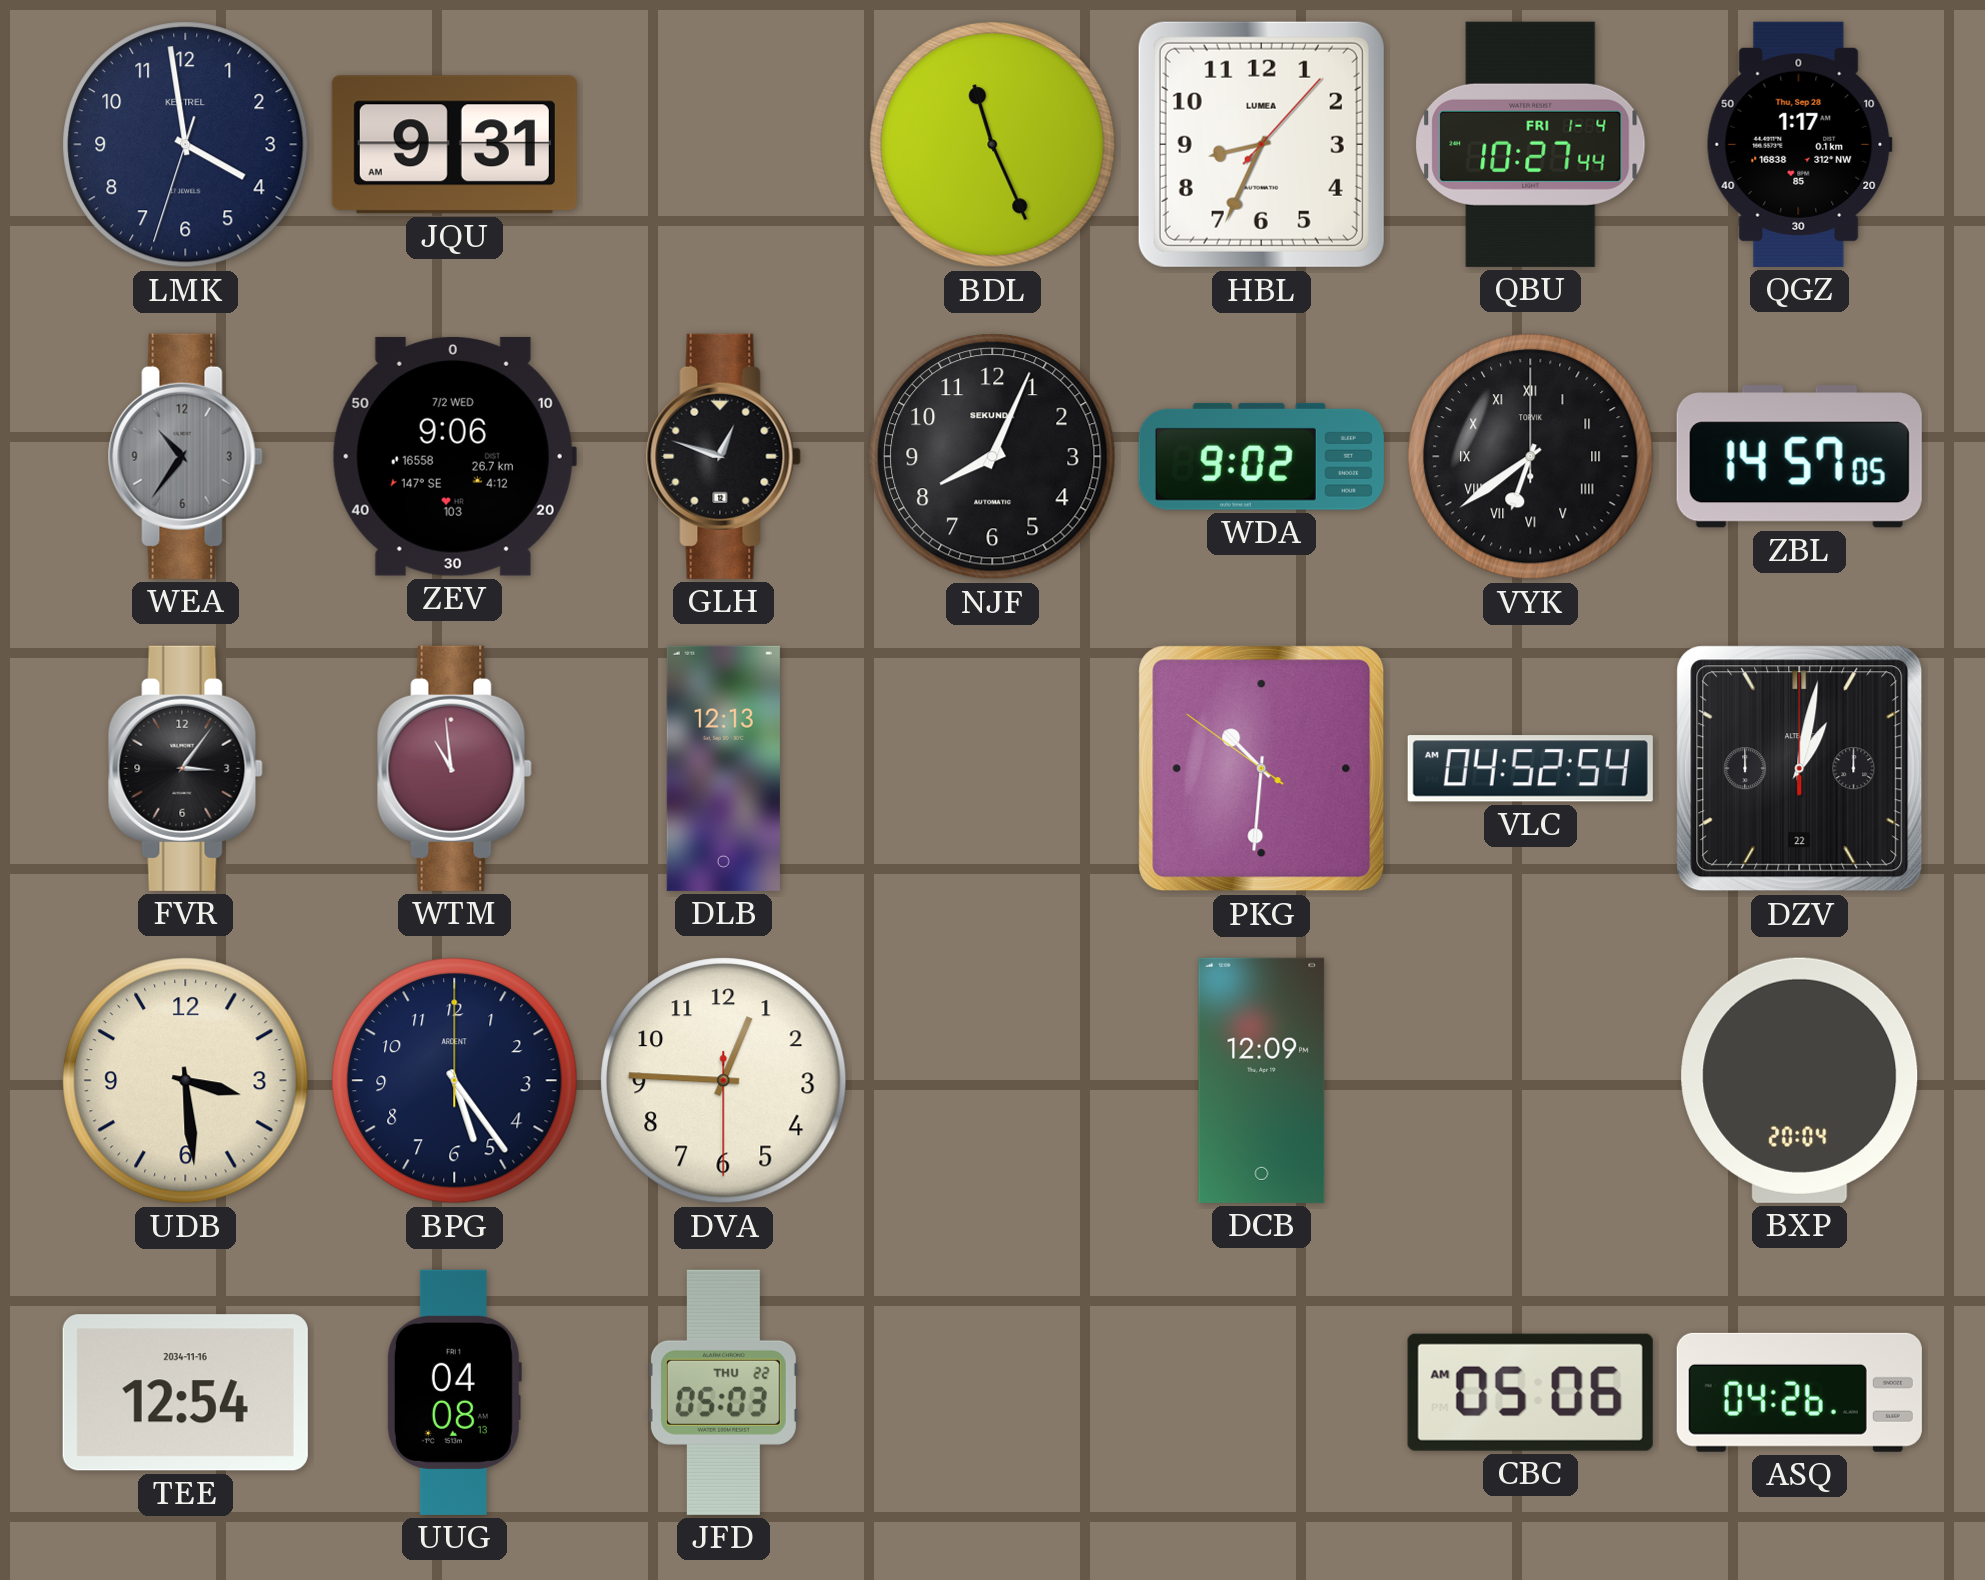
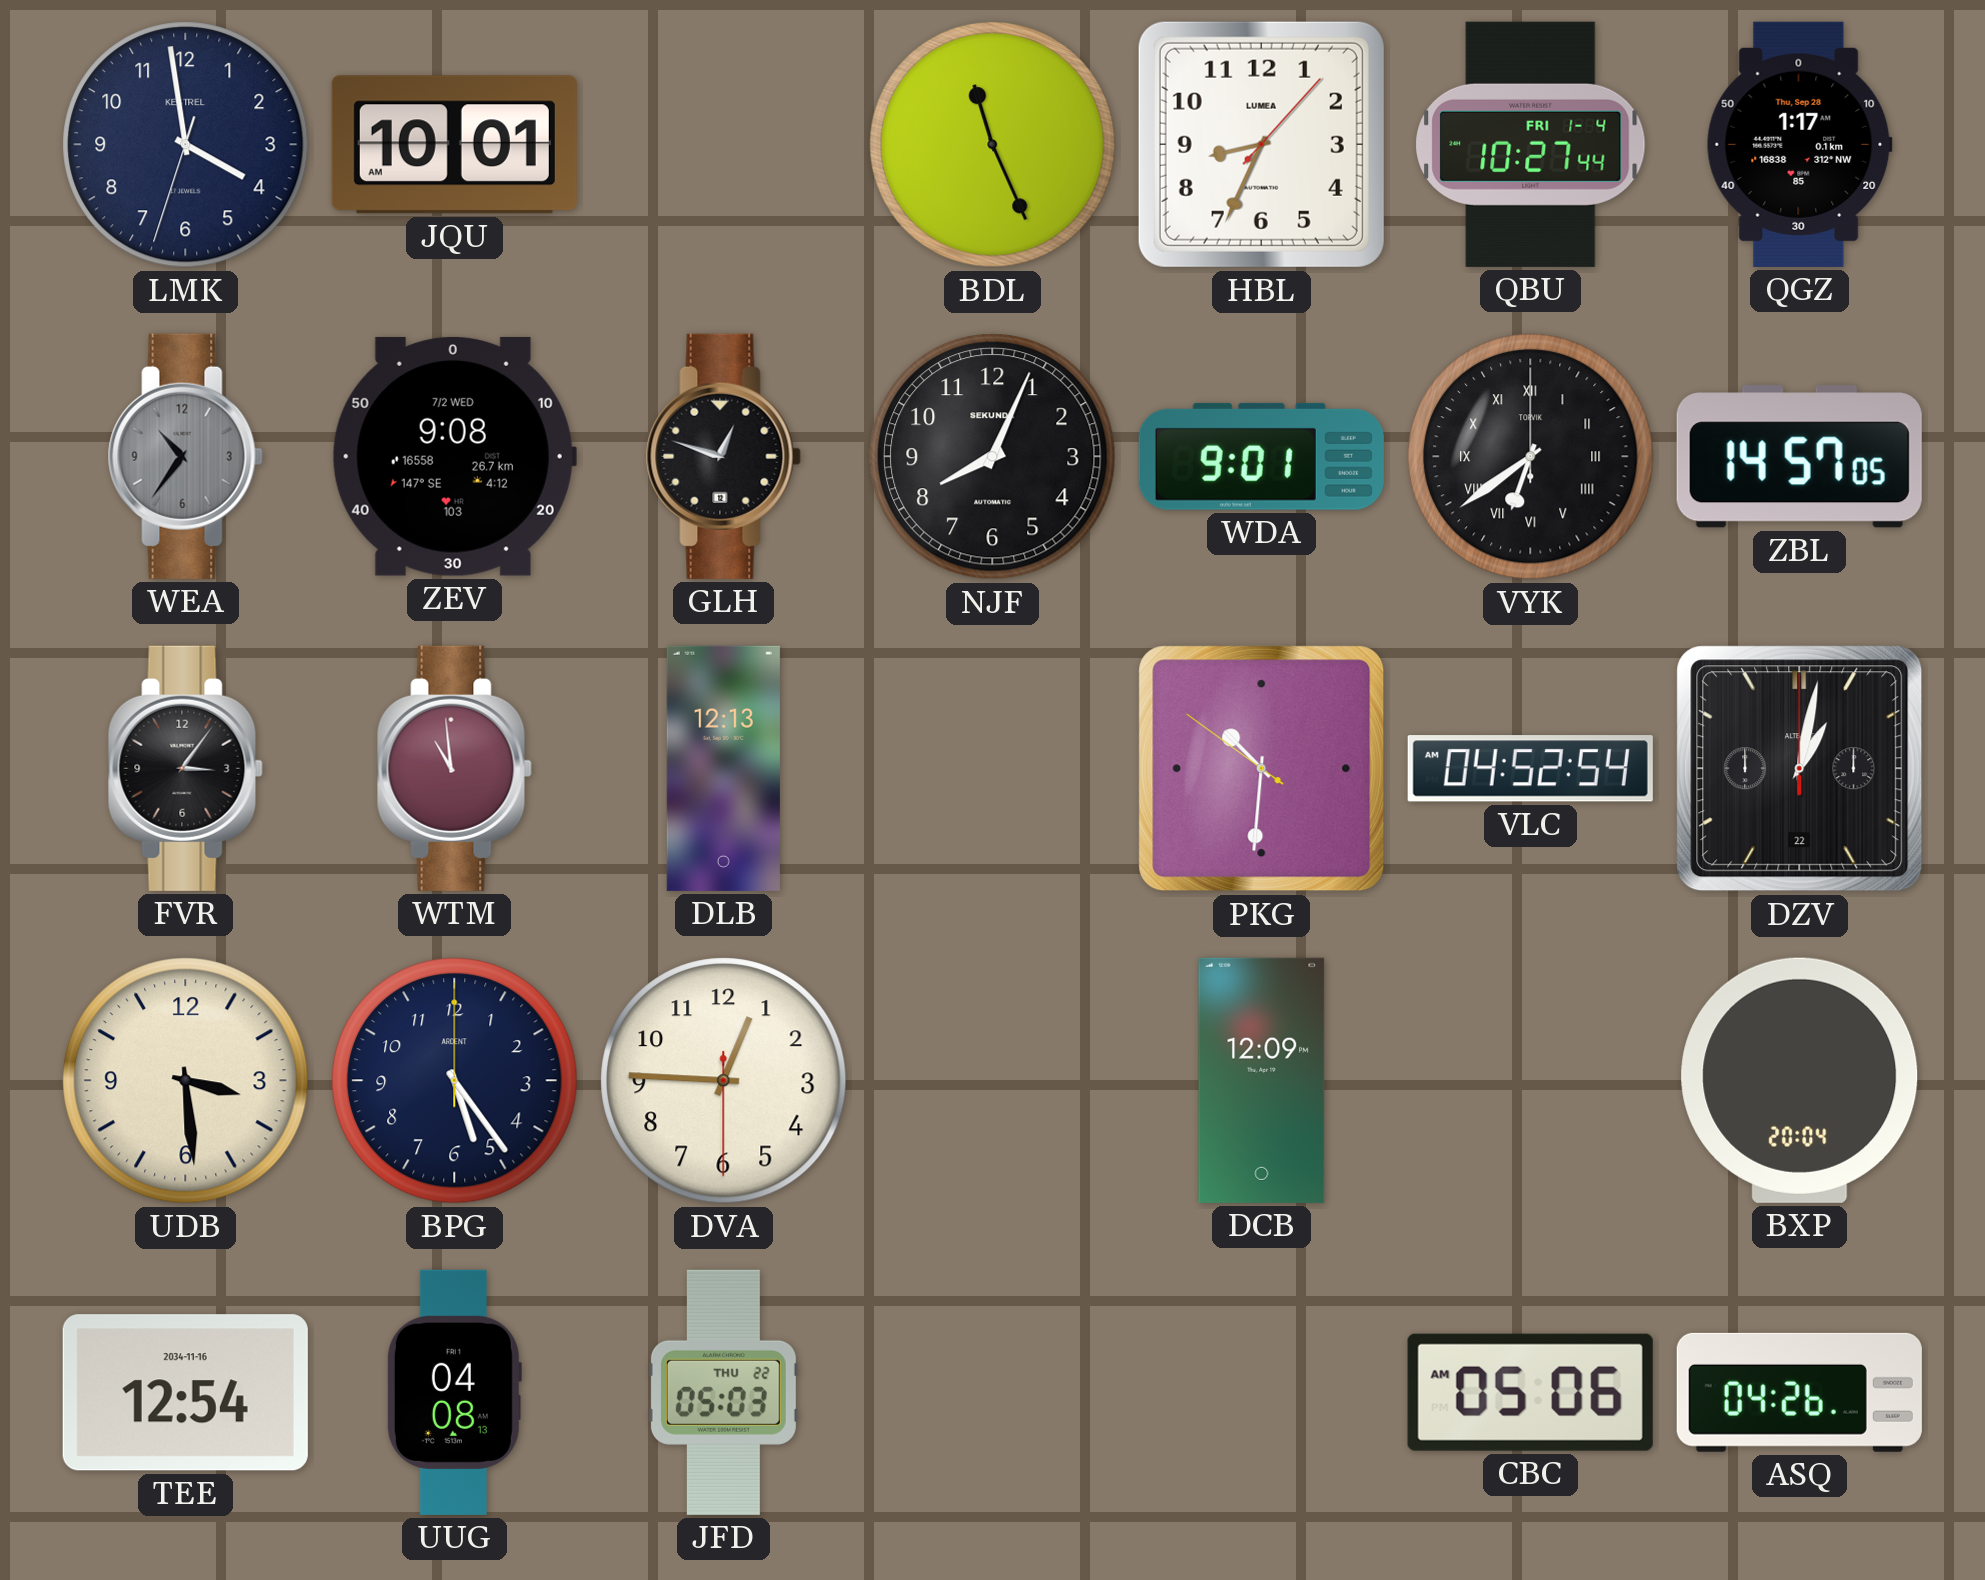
JQU: 9:31 -> 10:01
ZEV: 9:06 -> 9:08
WDA: 9:02 -> 9:01
